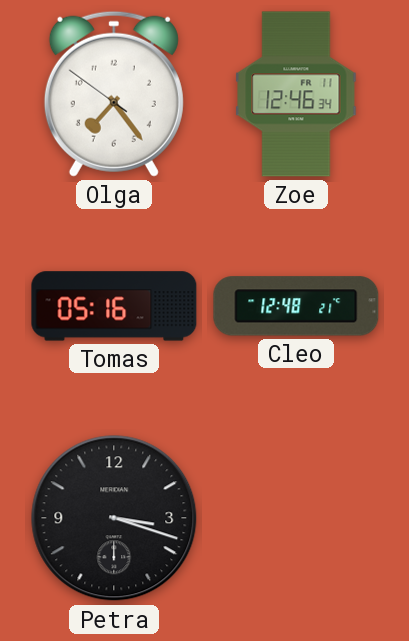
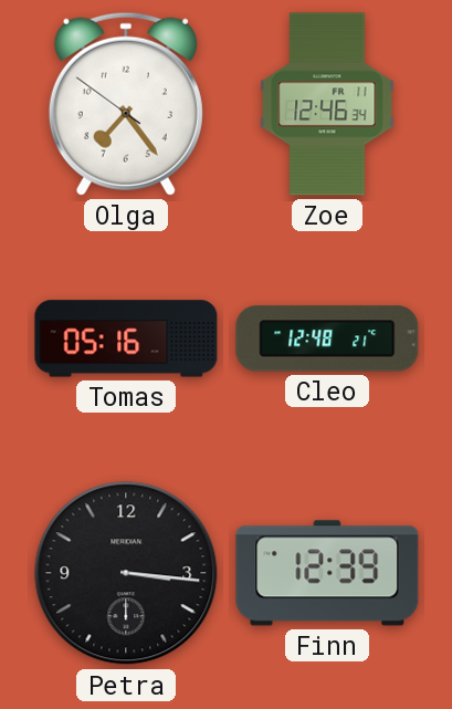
Petra: 3:18 -> 3:16
Finn: none -> 12:39
